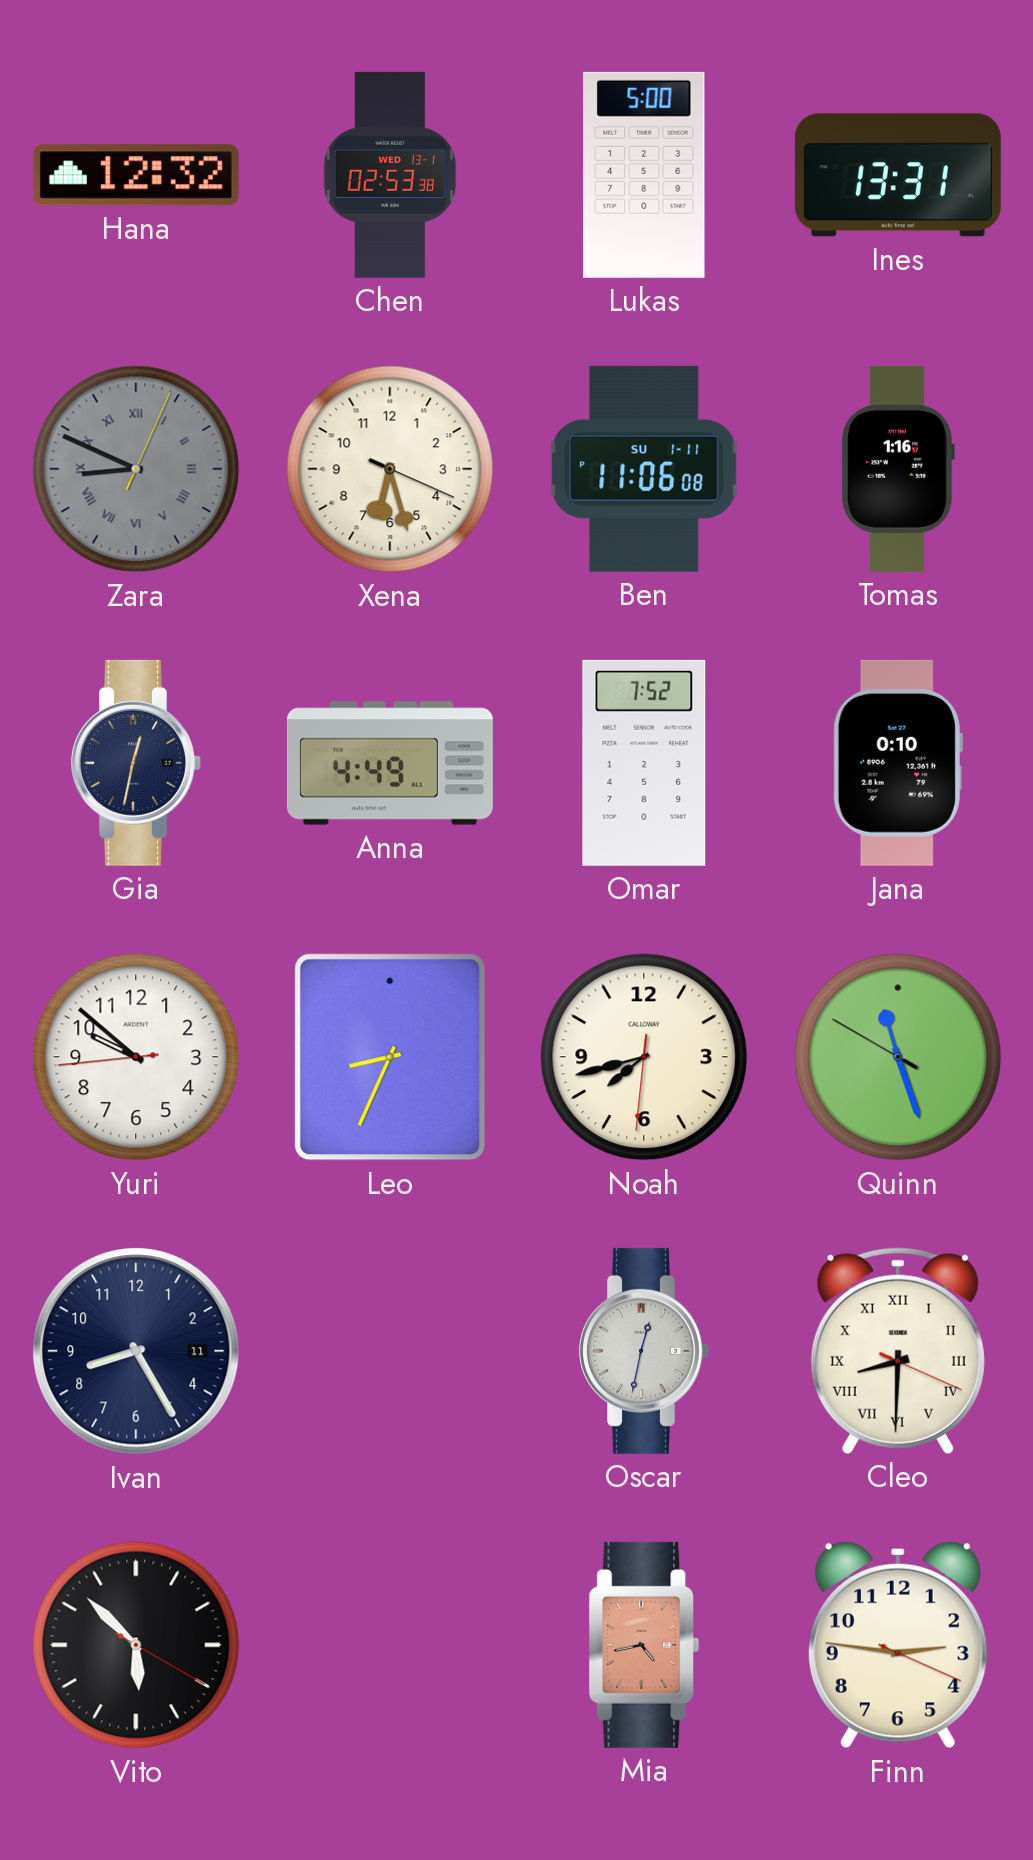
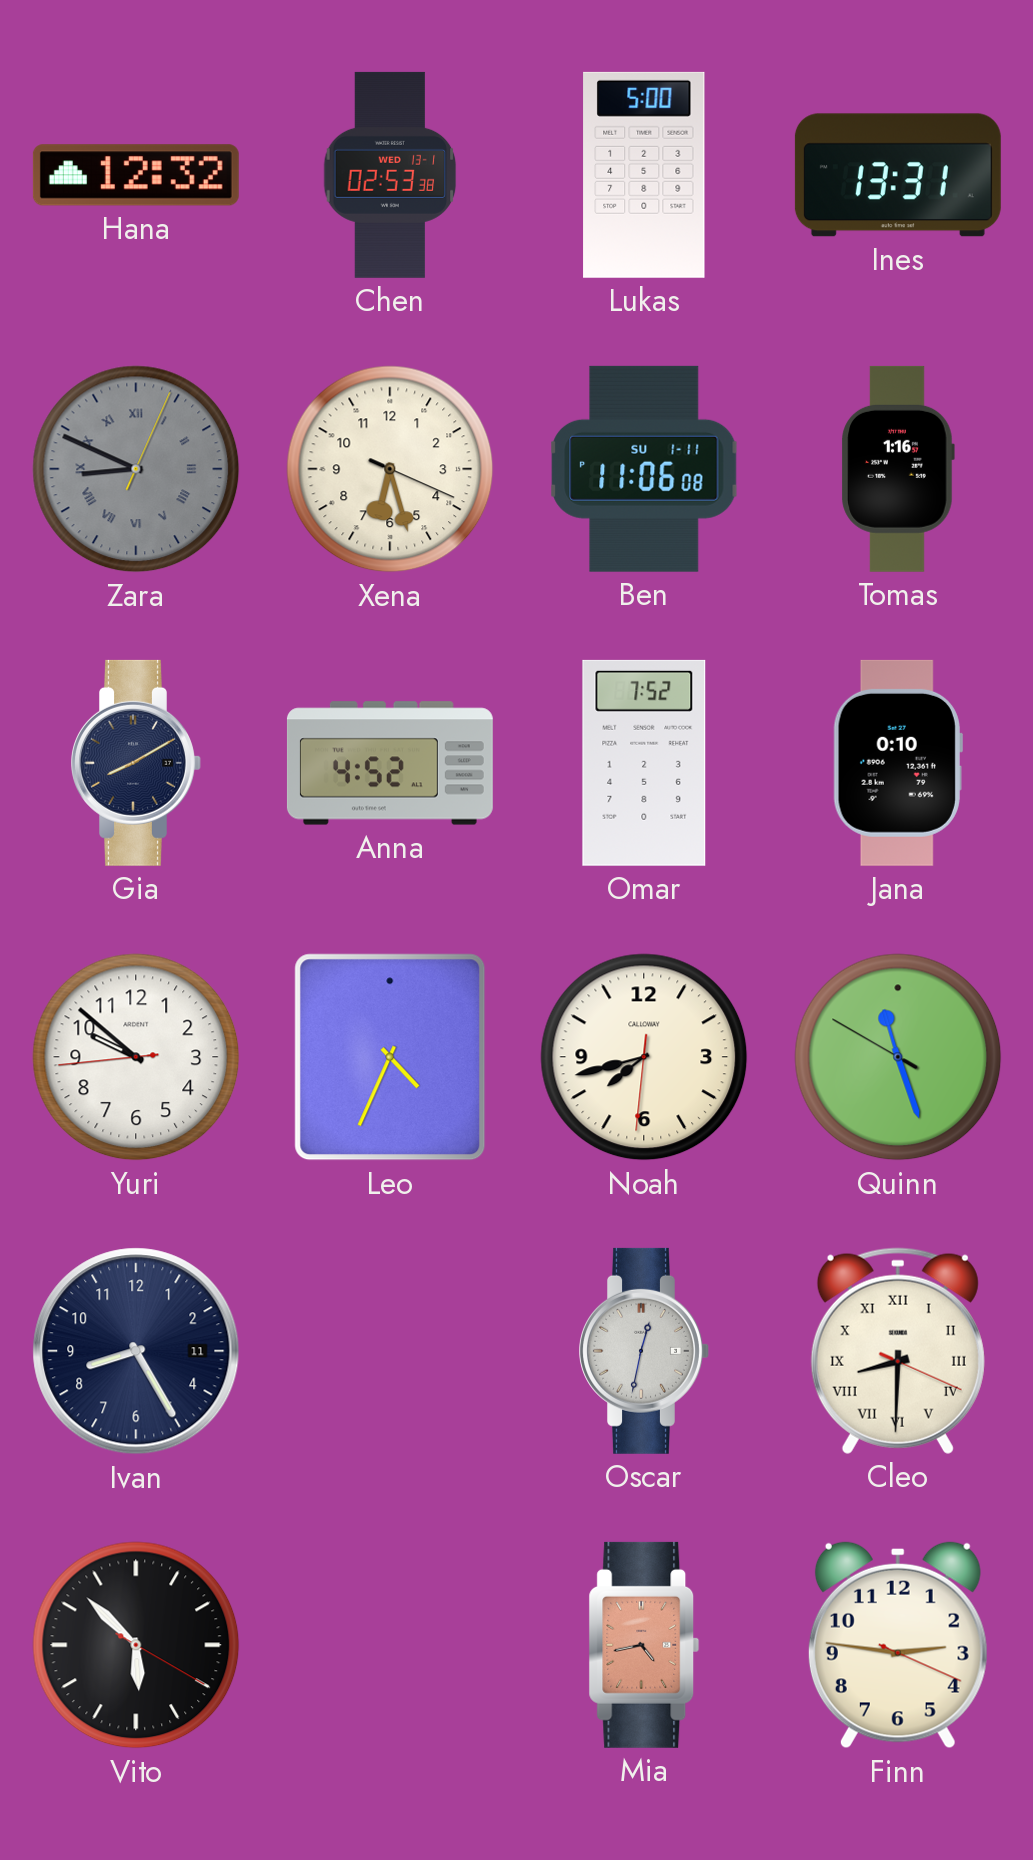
Gia: 12:32 -> 8:10
Anna: 4:49 -> 4:52
Leo: 8:34 -> 4:34
